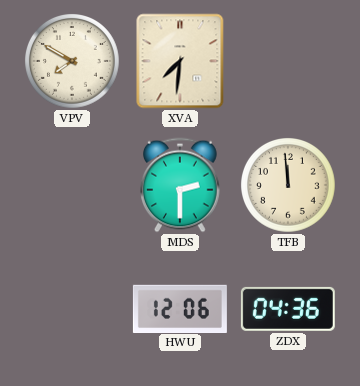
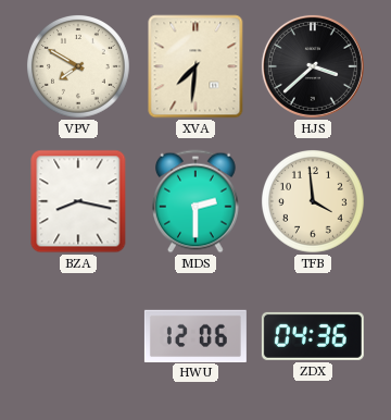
HJS: none -> 3:38
BZA: none -> 8:17
TFB: 11:59 -> 3:59
